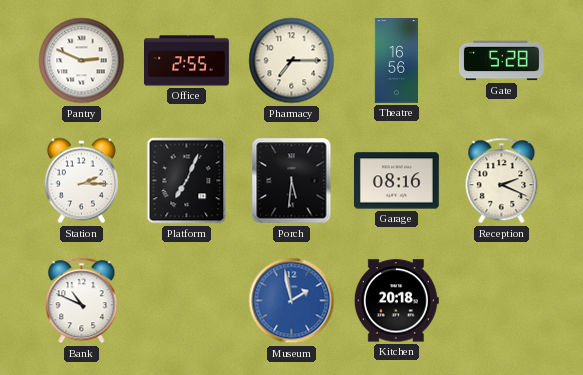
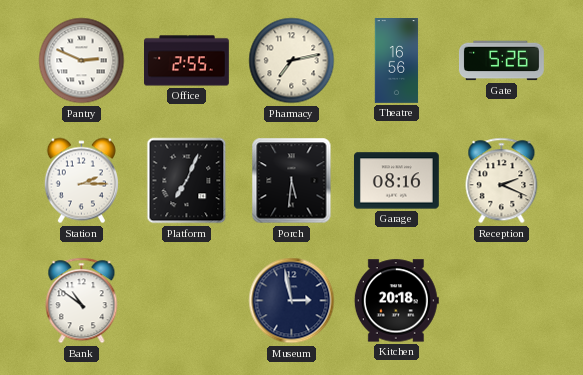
Pharmacy: 7:15 -> 7:13
Gate: 5:28 -> 5:26
Bank: 10:49 -> 10:51
Museum: 1:58 -> 2:58
Museum dial: blue -> navy
